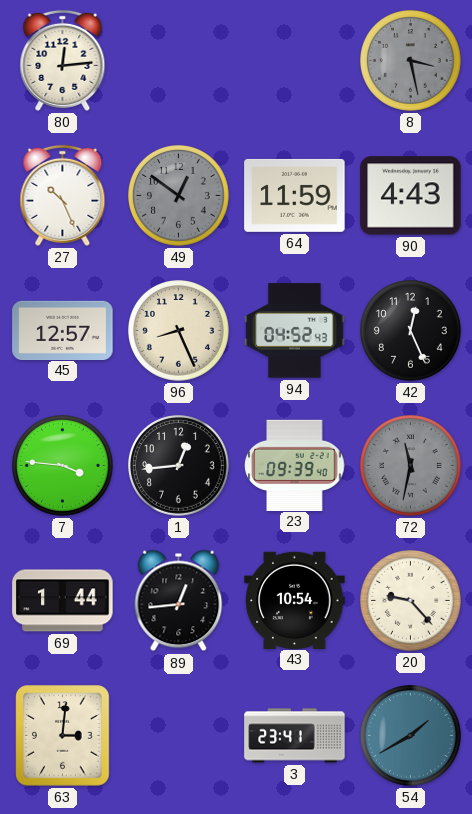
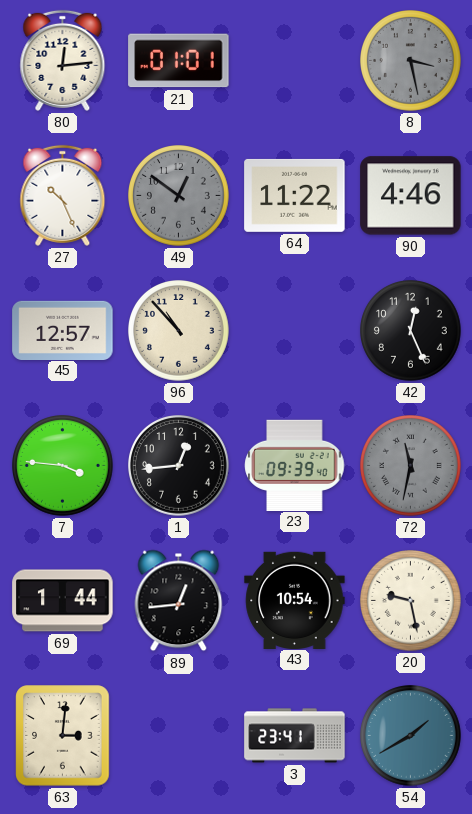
21: none -> 01:01
64: 11:59 -> 11:22
90: 4:43 -> 4:46
96: 8:26 -> 10:53
94: 04:52 -> none
20: 9:23 -> 9:28
